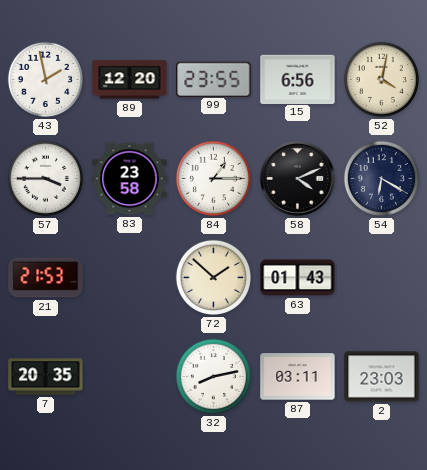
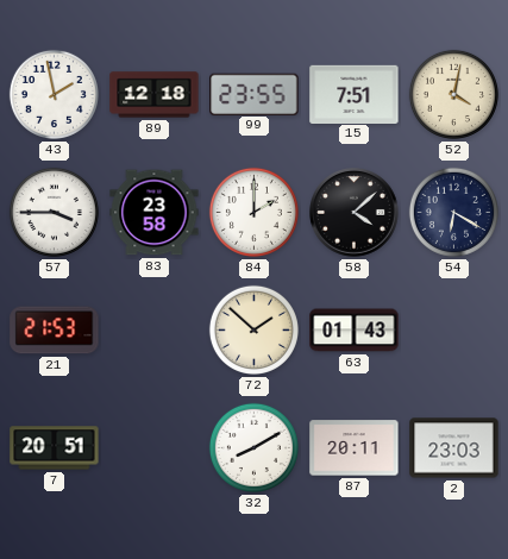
89: 12:20 -> 12:18
15: 6:56 -> 7:51
84: 1:15 -> 2:00
58: 4:11 -> 4:08
7: 20:35 -> 20:51
32: 8:13 -> 8:10
87: 03:11 -> 20:11
